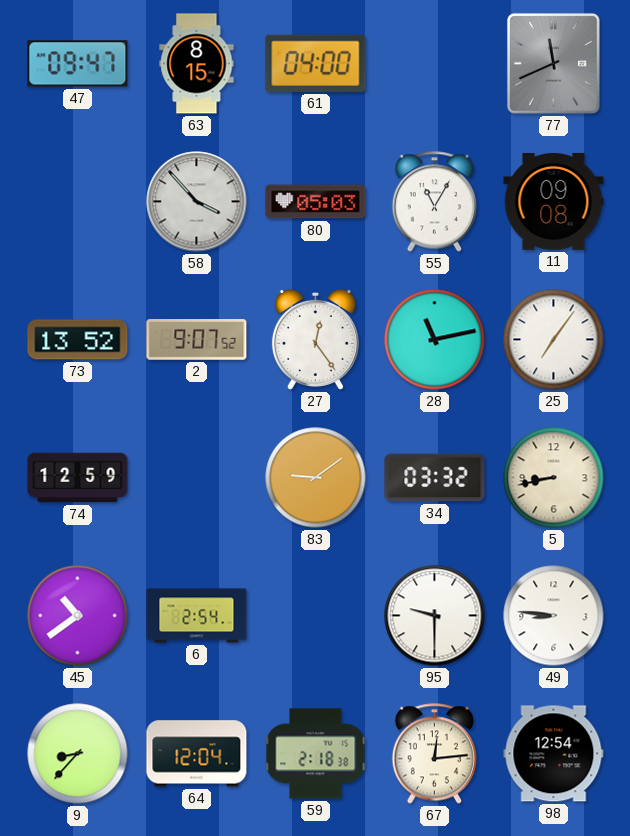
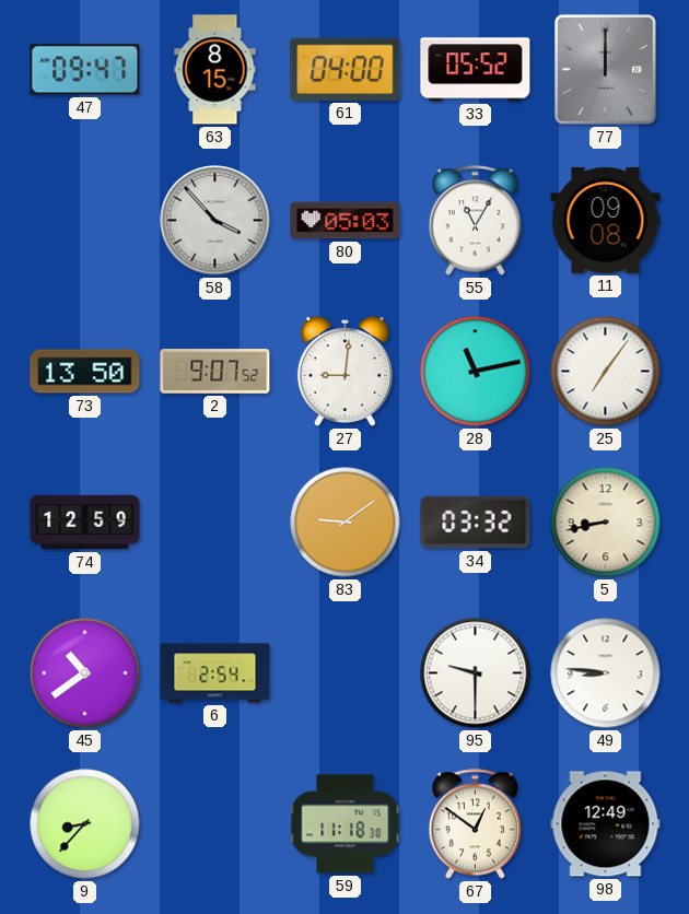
33: none -> 05:52
77: 11:41 -> 12:00
73: 13:52 -> 13:50
27: 12:24 -> 9:01
64: 12:04 -> none
59: 2:18 -> 11:18
67: 12:14 -> 12:51
98: 12:54 -> 12:49
